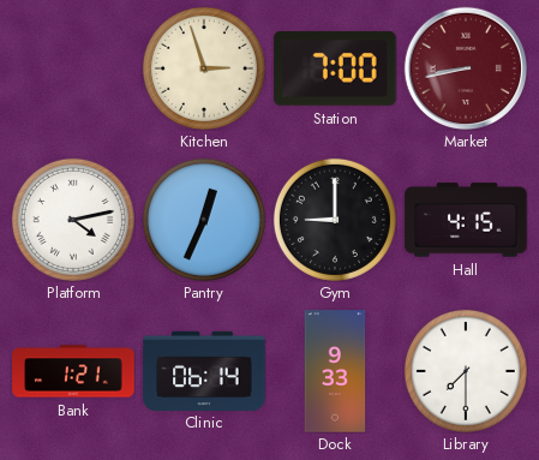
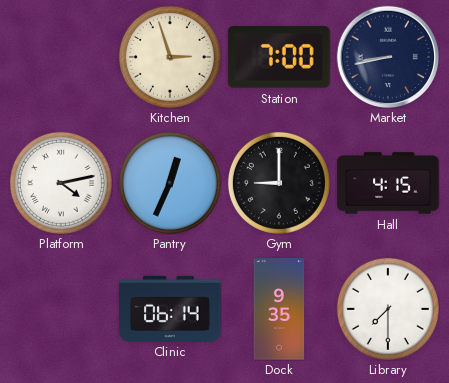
Market dial: burgundy -> navy
Bank: 1:21 -> none
Dock: 9:33 -> 9:35
